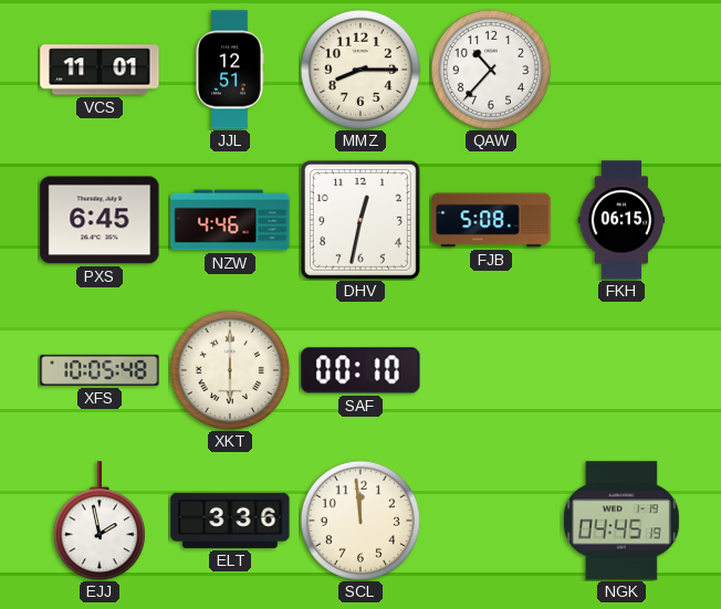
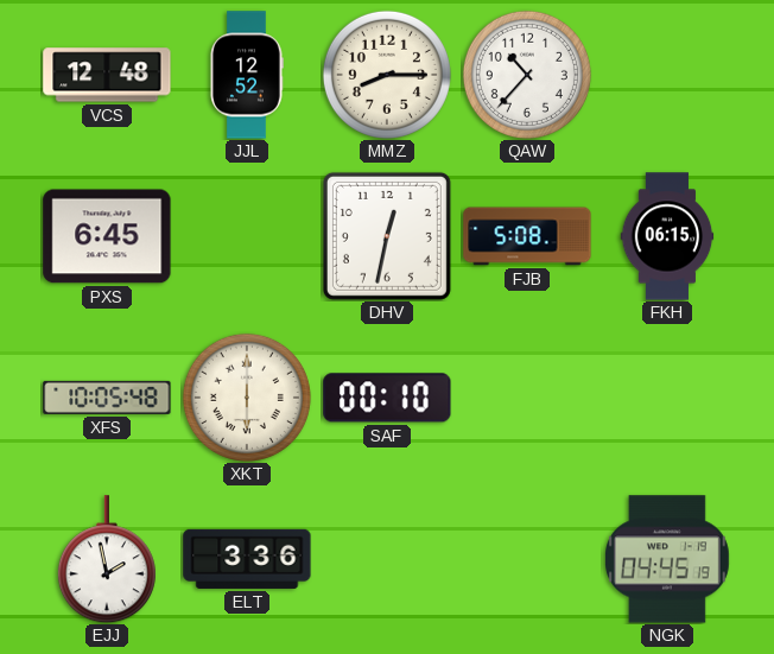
VCS: 11:01 -> 12:48
JJL: 12:51 -> 12:52
NZW: 4:46 -> none
SCL: 11:59 -> none
